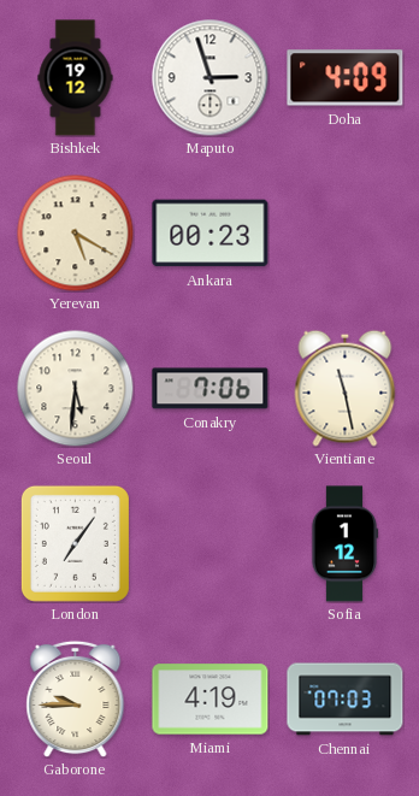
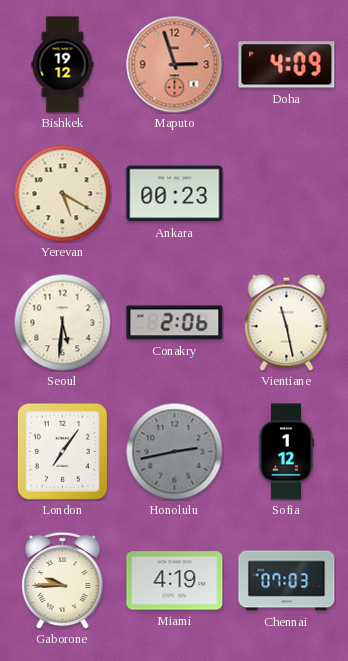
Maputo dial: white -> salmon
Conakry: 7:06 -> 2:06
Honolulu: none -> 2:43
